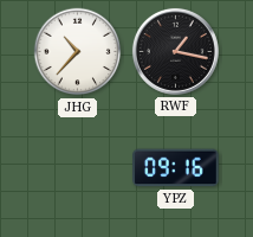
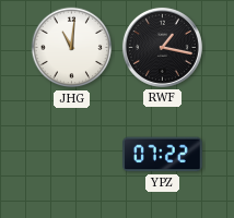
JHG: 10:37 -> 11:01
YPZ: 09:16 -> 07:22
